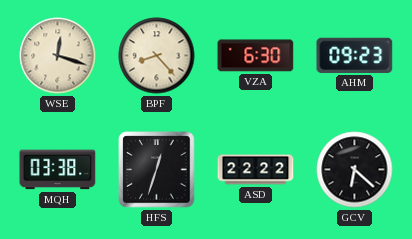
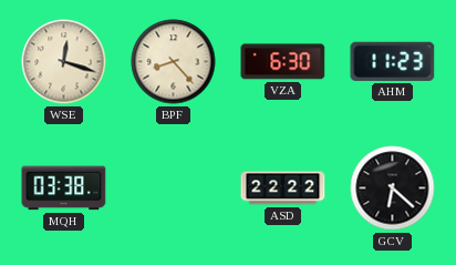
AHM: 09:23 -> 11:23
HFS: 12:33 -> none
